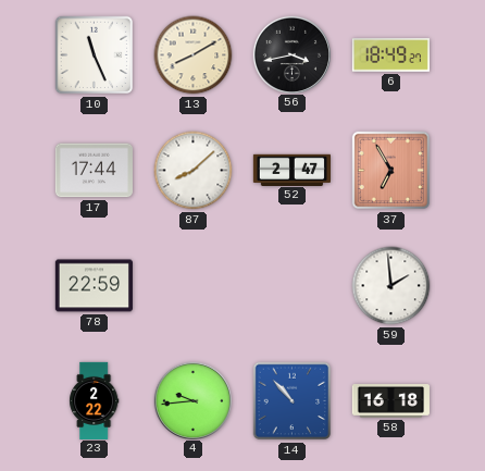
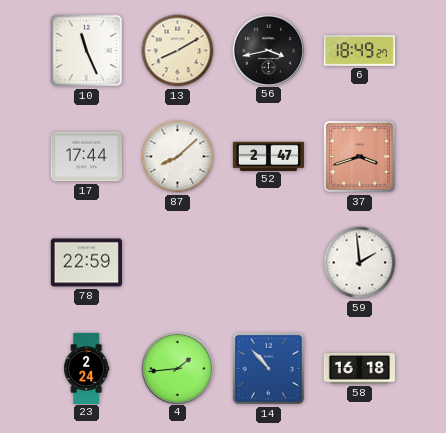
37: 6:55 -> 3:42
23: 2:22 -> 2:24
4: 9:44 -> 1:44
